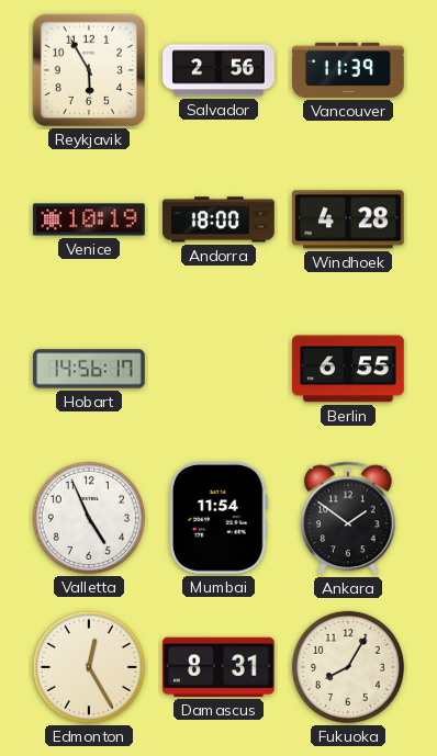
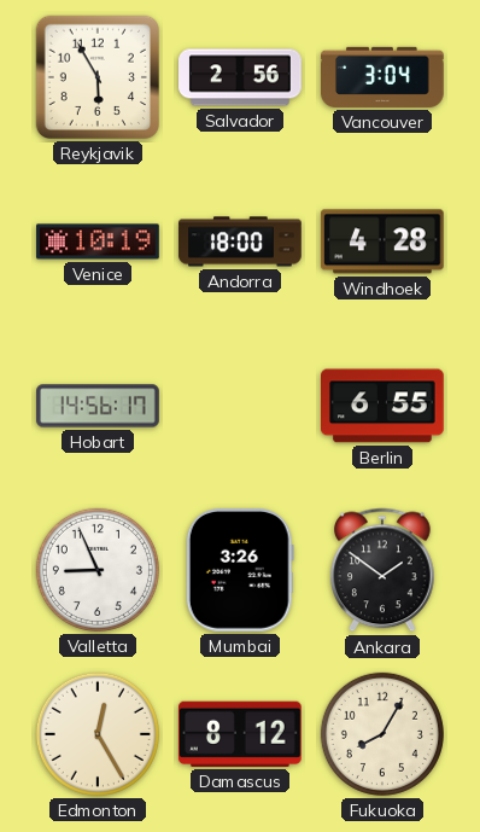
Vancouver: 11:39 -> 3:04
Valletta: 4:56 -> 8:56
Mumbai: 11:54 -> 3:26
Damascus: 8:31 -> 8:12
